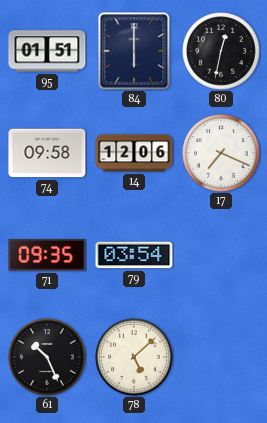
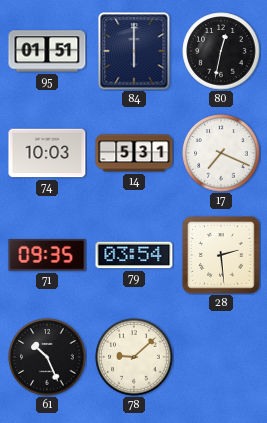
74: 09:58 -> 10:03
14: 12:06 -> 5:31
28: none -> 2:29
78: 5:08 -> 9:08
